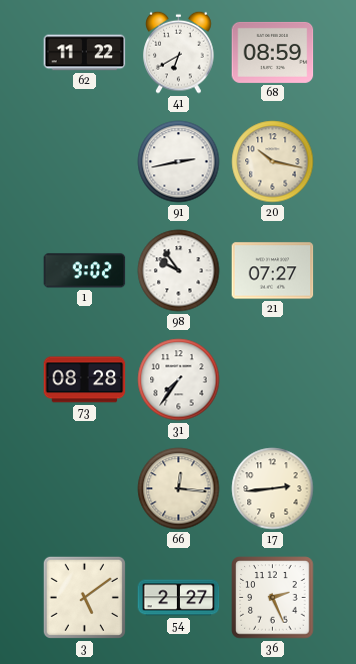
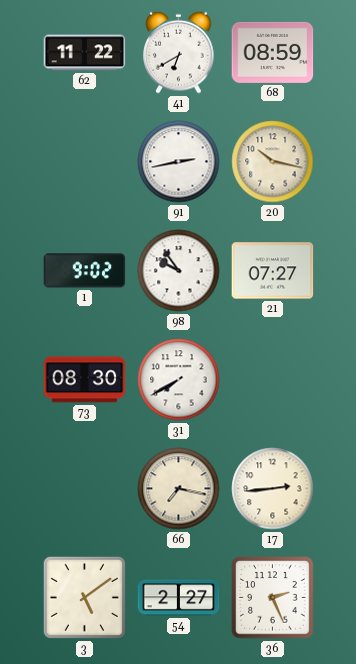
73: 08:28 -> 08:30
31: 7:36 -> 7:40
66: 12:16 -> 7:17
